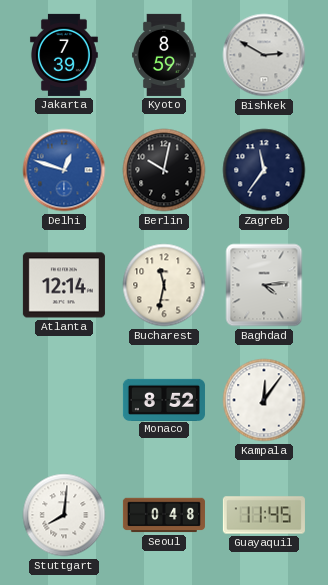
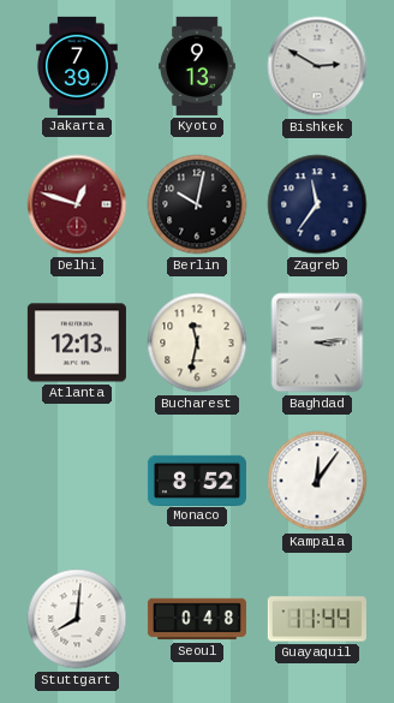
Kyoto: 8:59 -> 9:13
Delhi dial: blue -> burgundy
Atlanta: 12:14 -> 12:13
Baghdad: 4:14 -> 3:14
Guayaquil: 11:45 -> 11:44
